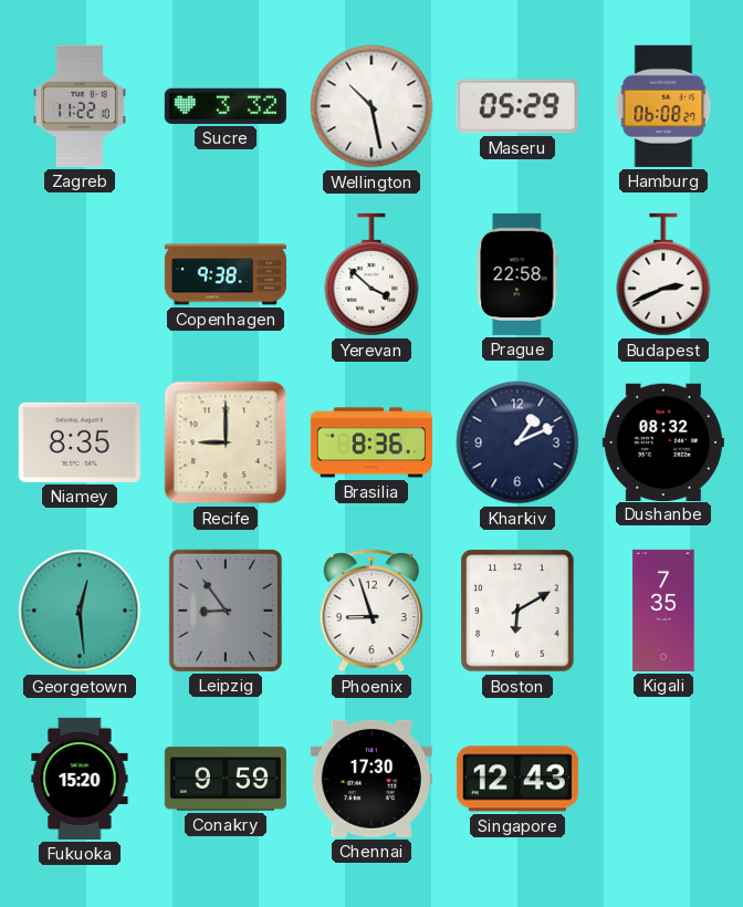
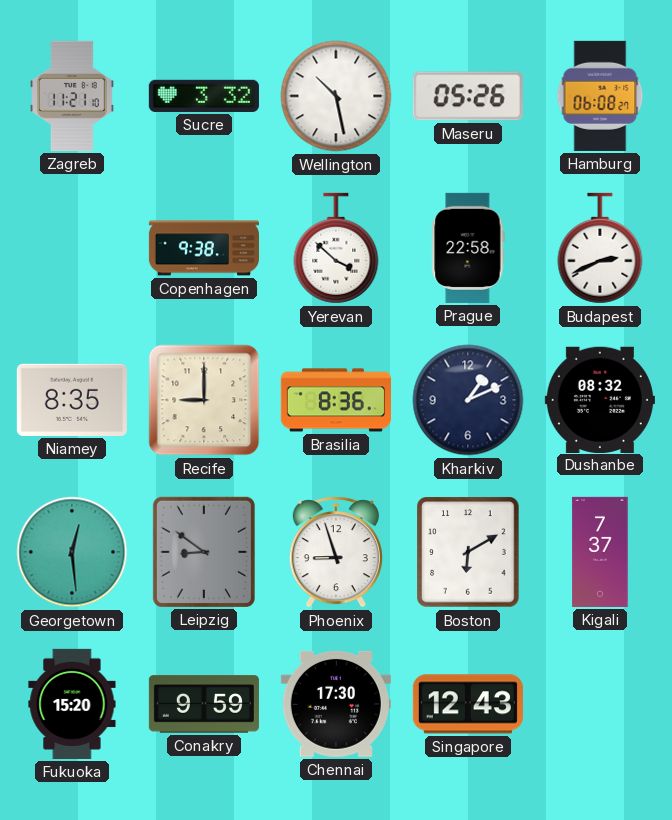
Zagreb: 11:22 -> 11:21
Maseru: 05:29 -> 05:26
Leipzig: 8:54 -> 8:51
Kigali: 7:35 -> 7:37
